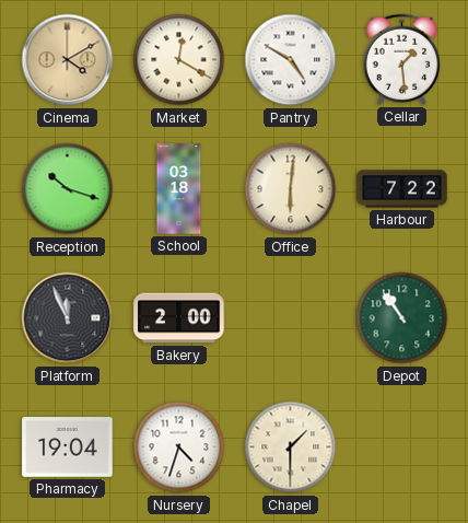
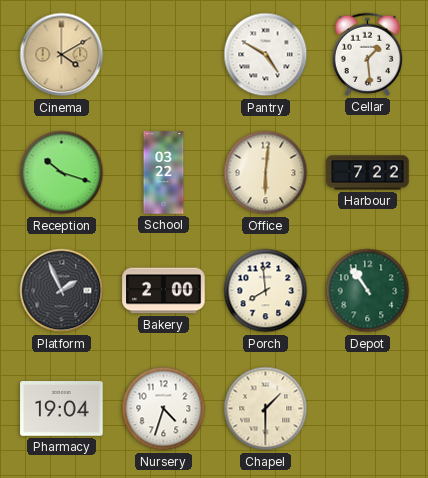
Market: 12:20 -> none
School: 03:18 -> 03:22
Platform: 11:56 -> 1:56
Porch: none -> 7:59
